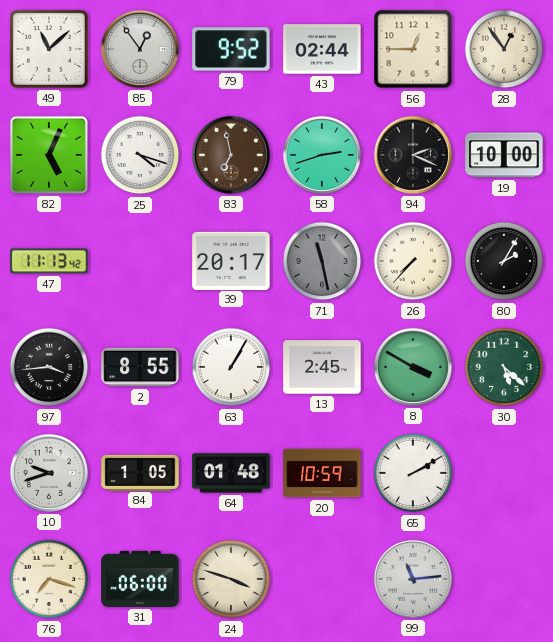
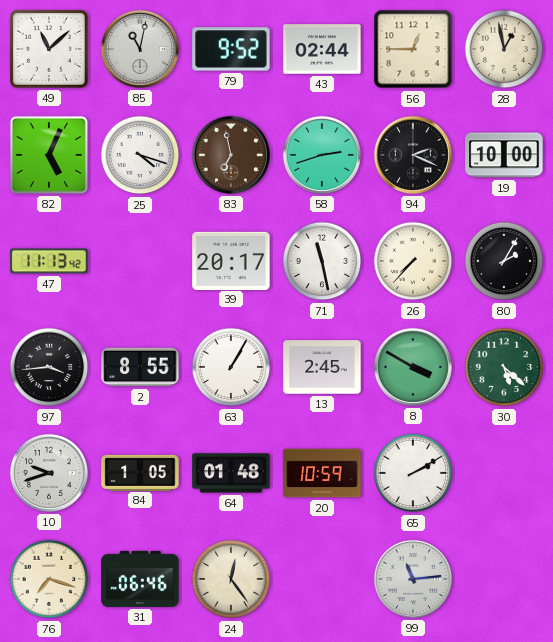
85: 12:54 -> 11:02
28: 12:54 -> 12:58
71 dial: grey -> white
31: 06:00 -> 06:46
24: 3:48 -> 12:24
